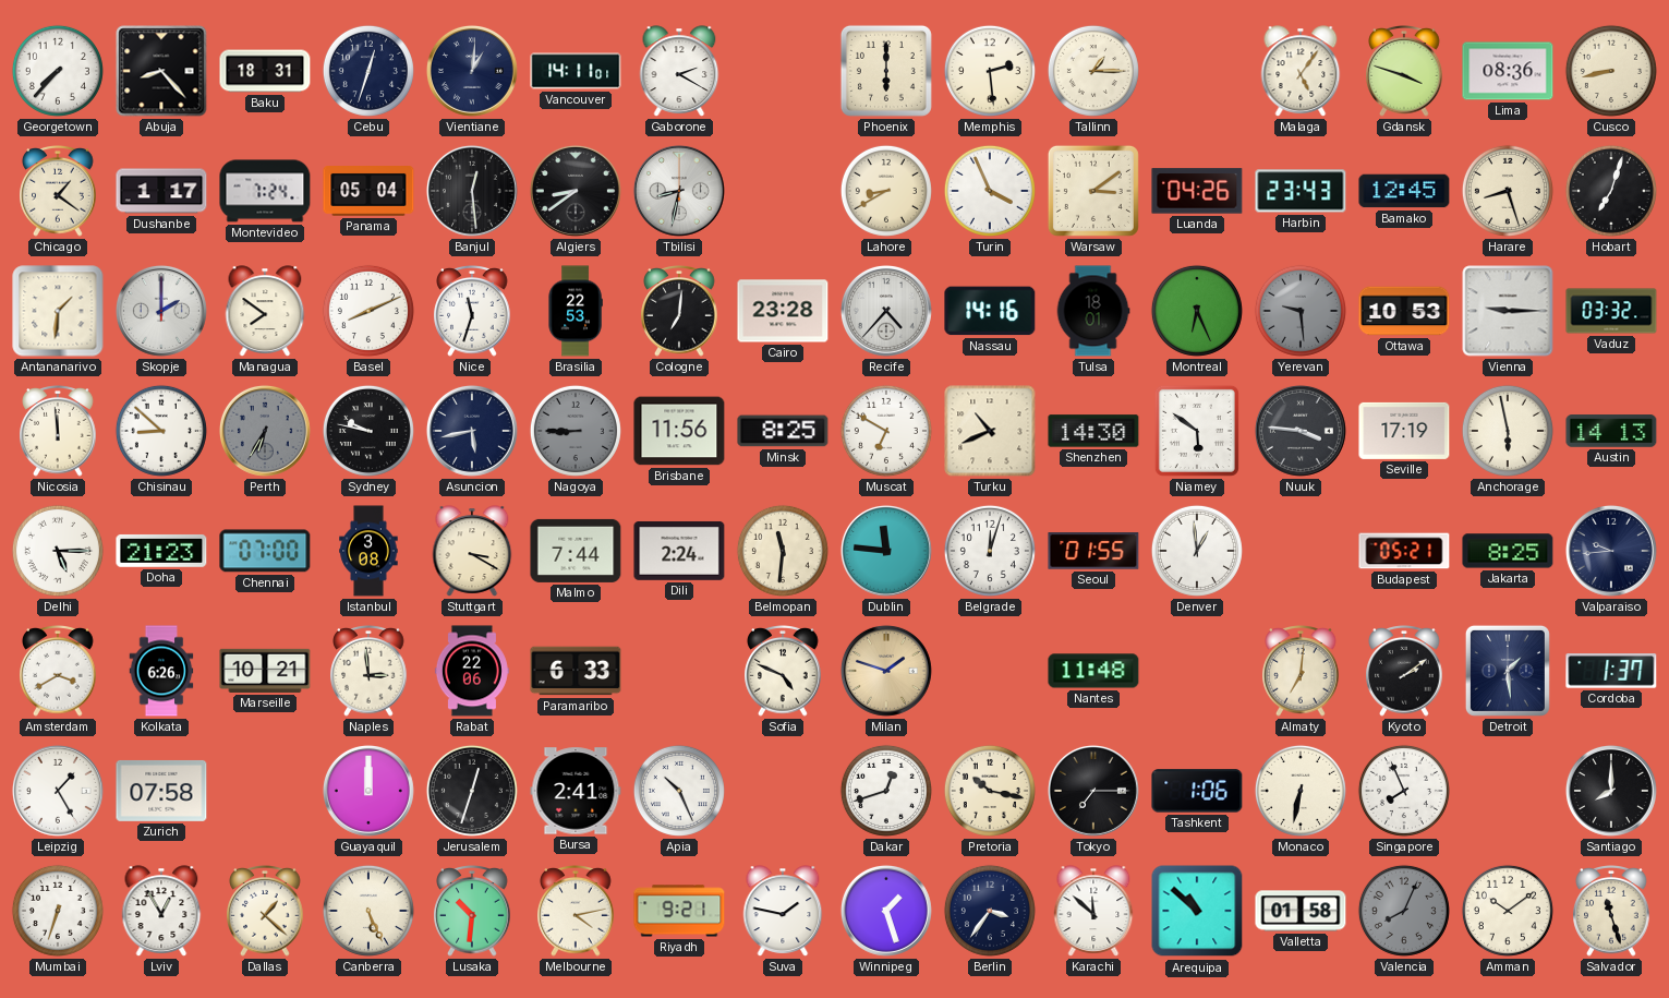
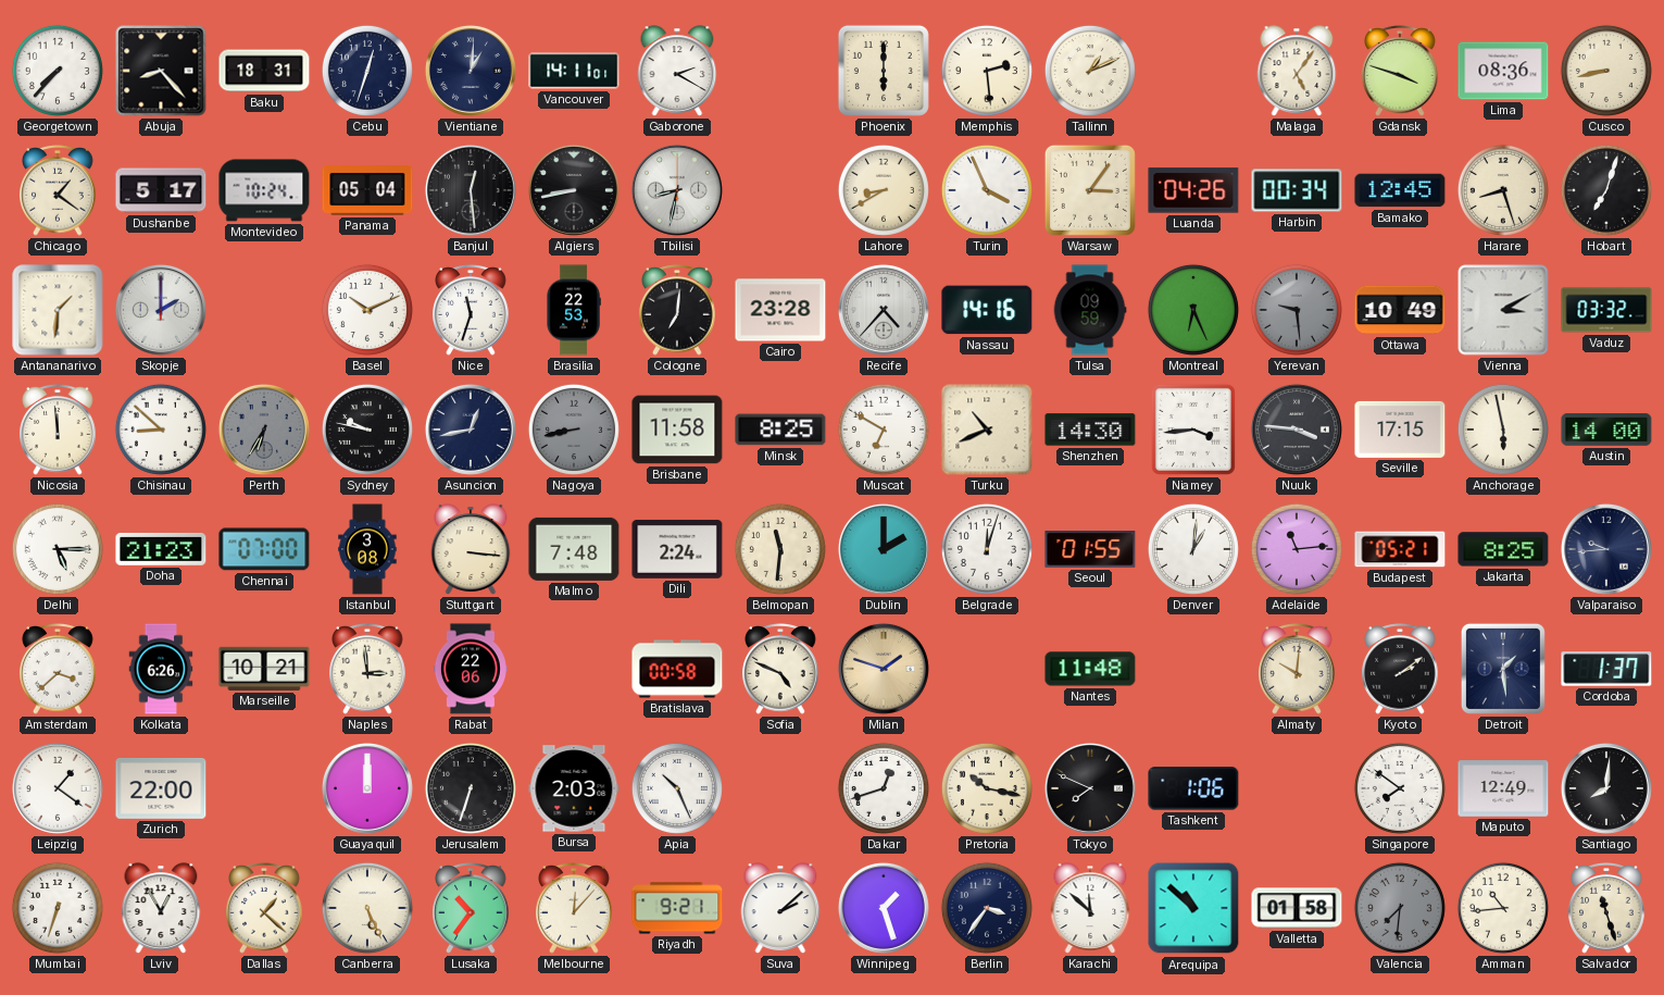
Tallinn: 1:15 -> 1:11
Dushanbe: 1:17 -> 5:17
Montevideo: 7:24 -> 10:24
Algiers: 8:39 -> 8:43
Warsaw: 3:09 -> 3:06
Harbin: 23:43 -> 00:34
Managua: 7:51 -> none
Basel: 8:11 -> 10:11
Tulsa: 18:01 -> 09:59
Ottawa: 10:53 -> 10:49
Vienna: 9:15 -> 3:10
Asuncion: 5:43 -> 12:43
Nagoya: 8:45 -> 8:43
Brisbane: 11:56 -> 11:58
Niamey: 5:51 -> 3:44
Seville: 17:19 -> 17:15
Austin: 14:13 -> 14:00
Stuttgart: 3:20 -> 3:16
Malmo: 7:44 -> 7:48
Dublin: 11:46 -> 2:00
Denver: 12:59 -> 1:01
Adelaide: none -> 11:14
Amsterdam: 3:40 -> 3:38
Paramaribo: 6:33 -> none
Bratislava: none -> 00:58
Almaty: 7:01 -> 10:01
Leipzig: 1:25 -> 1:21
Zurich: 07:58 -> 22:00
Jerusalem: 12:33 -> 6:33
Bursa: 2:41 -> 2:03
Tokyo: 7:15 -> 7:49
Monaco: 6:32 -> none
Singapore: 7:56 -> 7:51
Maputo: none -> 12:49
Santiago: 8:00 -> 8:01
Lusaka: 10:31 -> 10:36
Melbourne: 4:13 -> 12:07
Suva: 1:47 -> 2:08
Valencia: 8:04 -> 7:31
Amman: 10:09 -> 10:44
